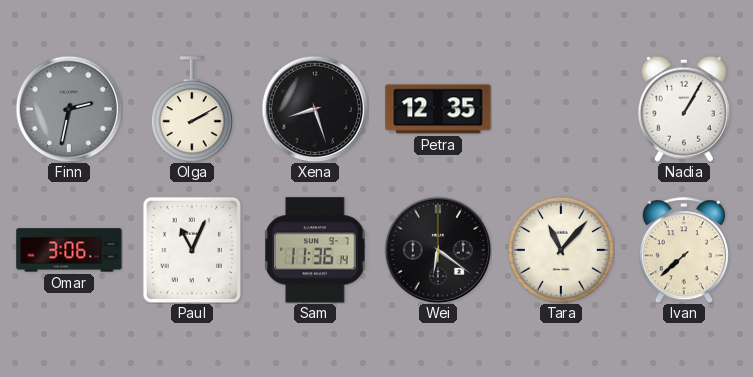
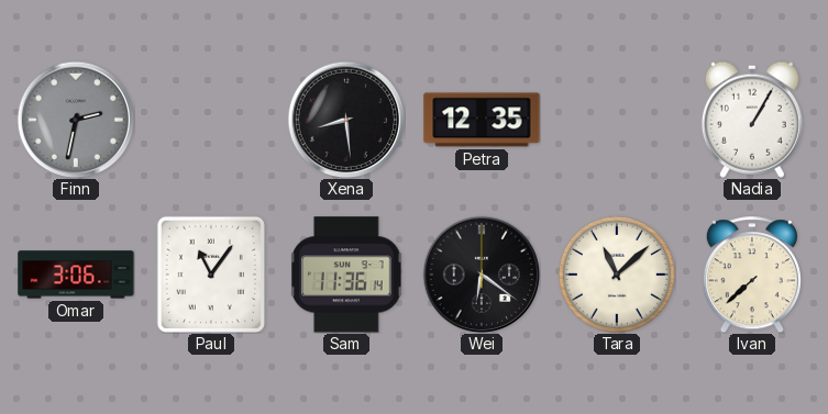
Olga: 2:10 -> none
Xena: 8:27 -> 8:29
Paul: 11:04 -> 11:06
Tara: 11:07 -> 11:08
